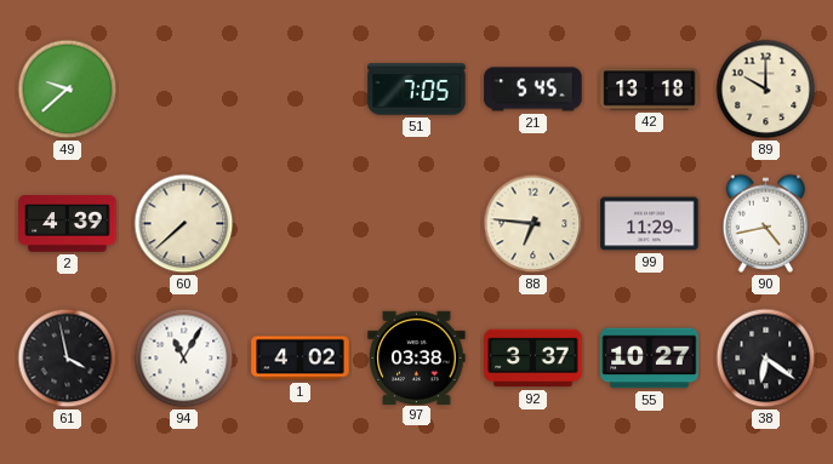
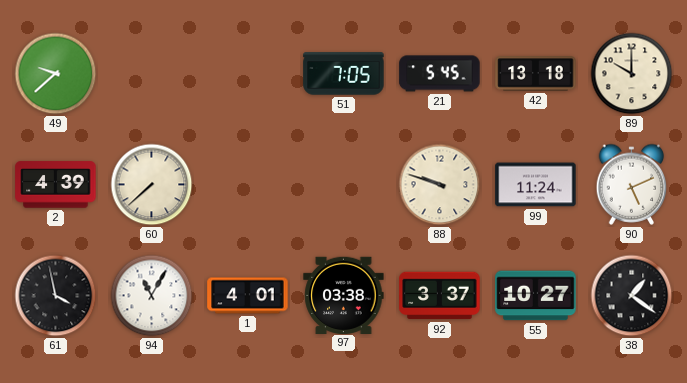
88: 6:46 -> 9:48
99: 11:29 -> 11:24
90: 4:43 -> 5:11
1: 4:02 -> 4:01
38: 6:21 -> 1:21
